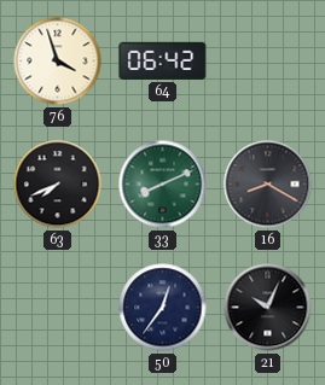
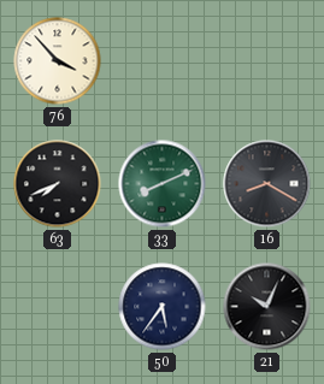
76: 3:57 -> 3:53
64: 06:42 -> none
50: 12:36 -> 5:36
